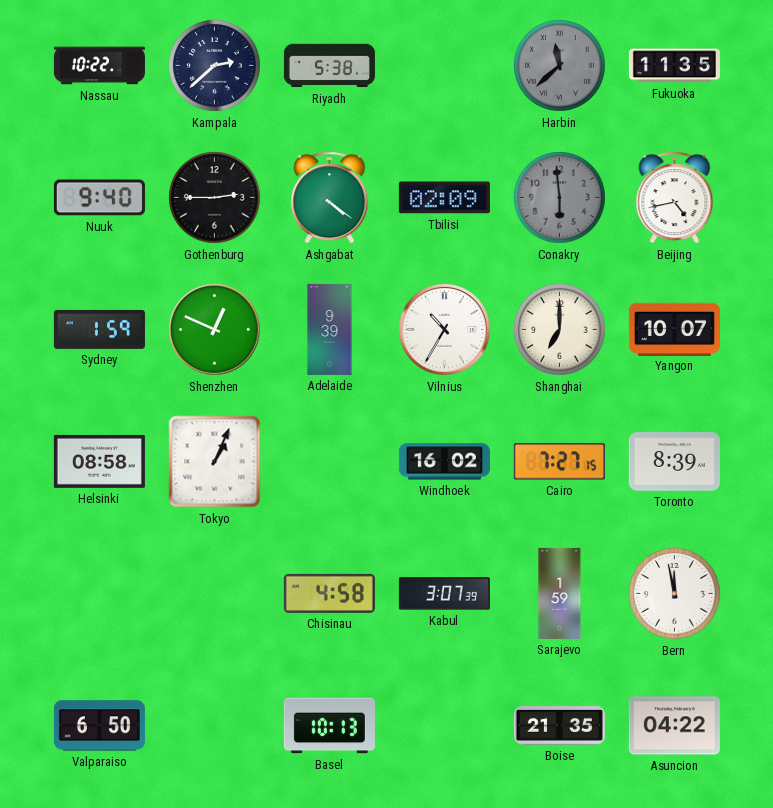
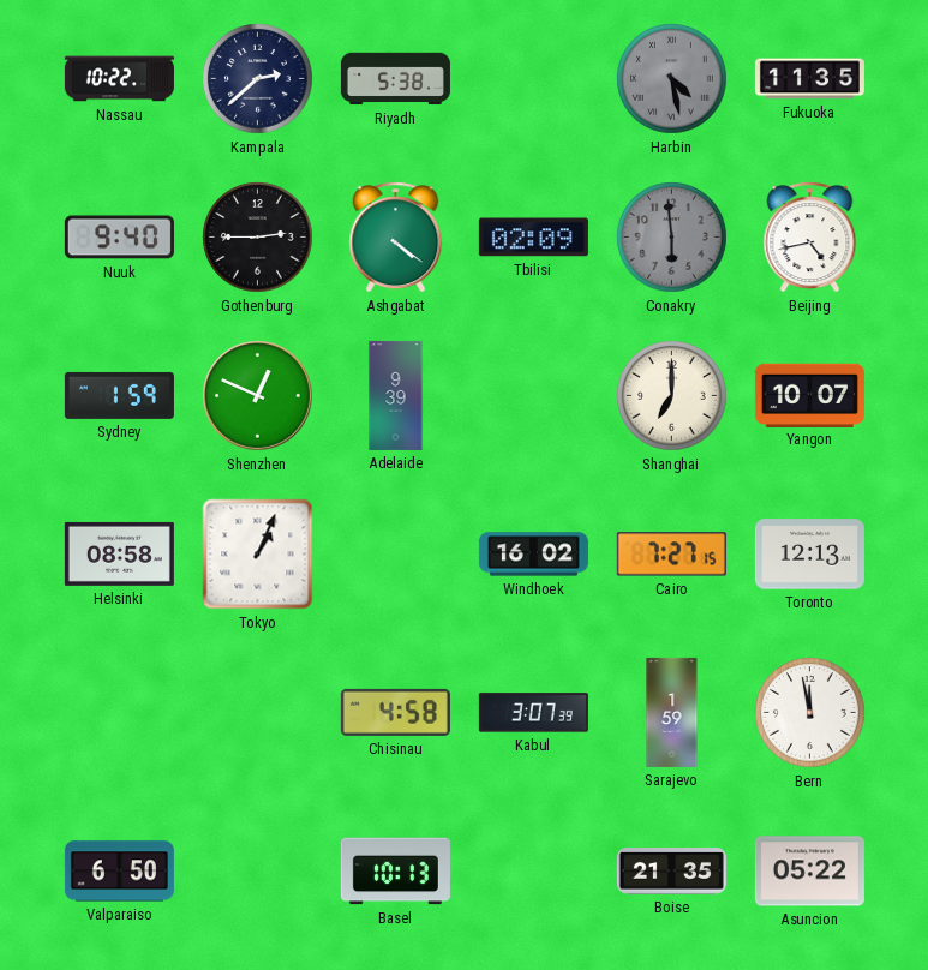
Harbin: 11:38 -> 4:28
Vilnius: 10:35 -> none
Toronto: 8:39 -> 12:13
Asuncion: 04:22 -> 05:22
